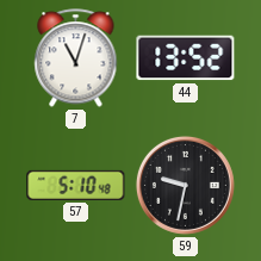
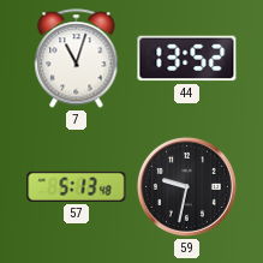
57: 5:10 -> 5:13
